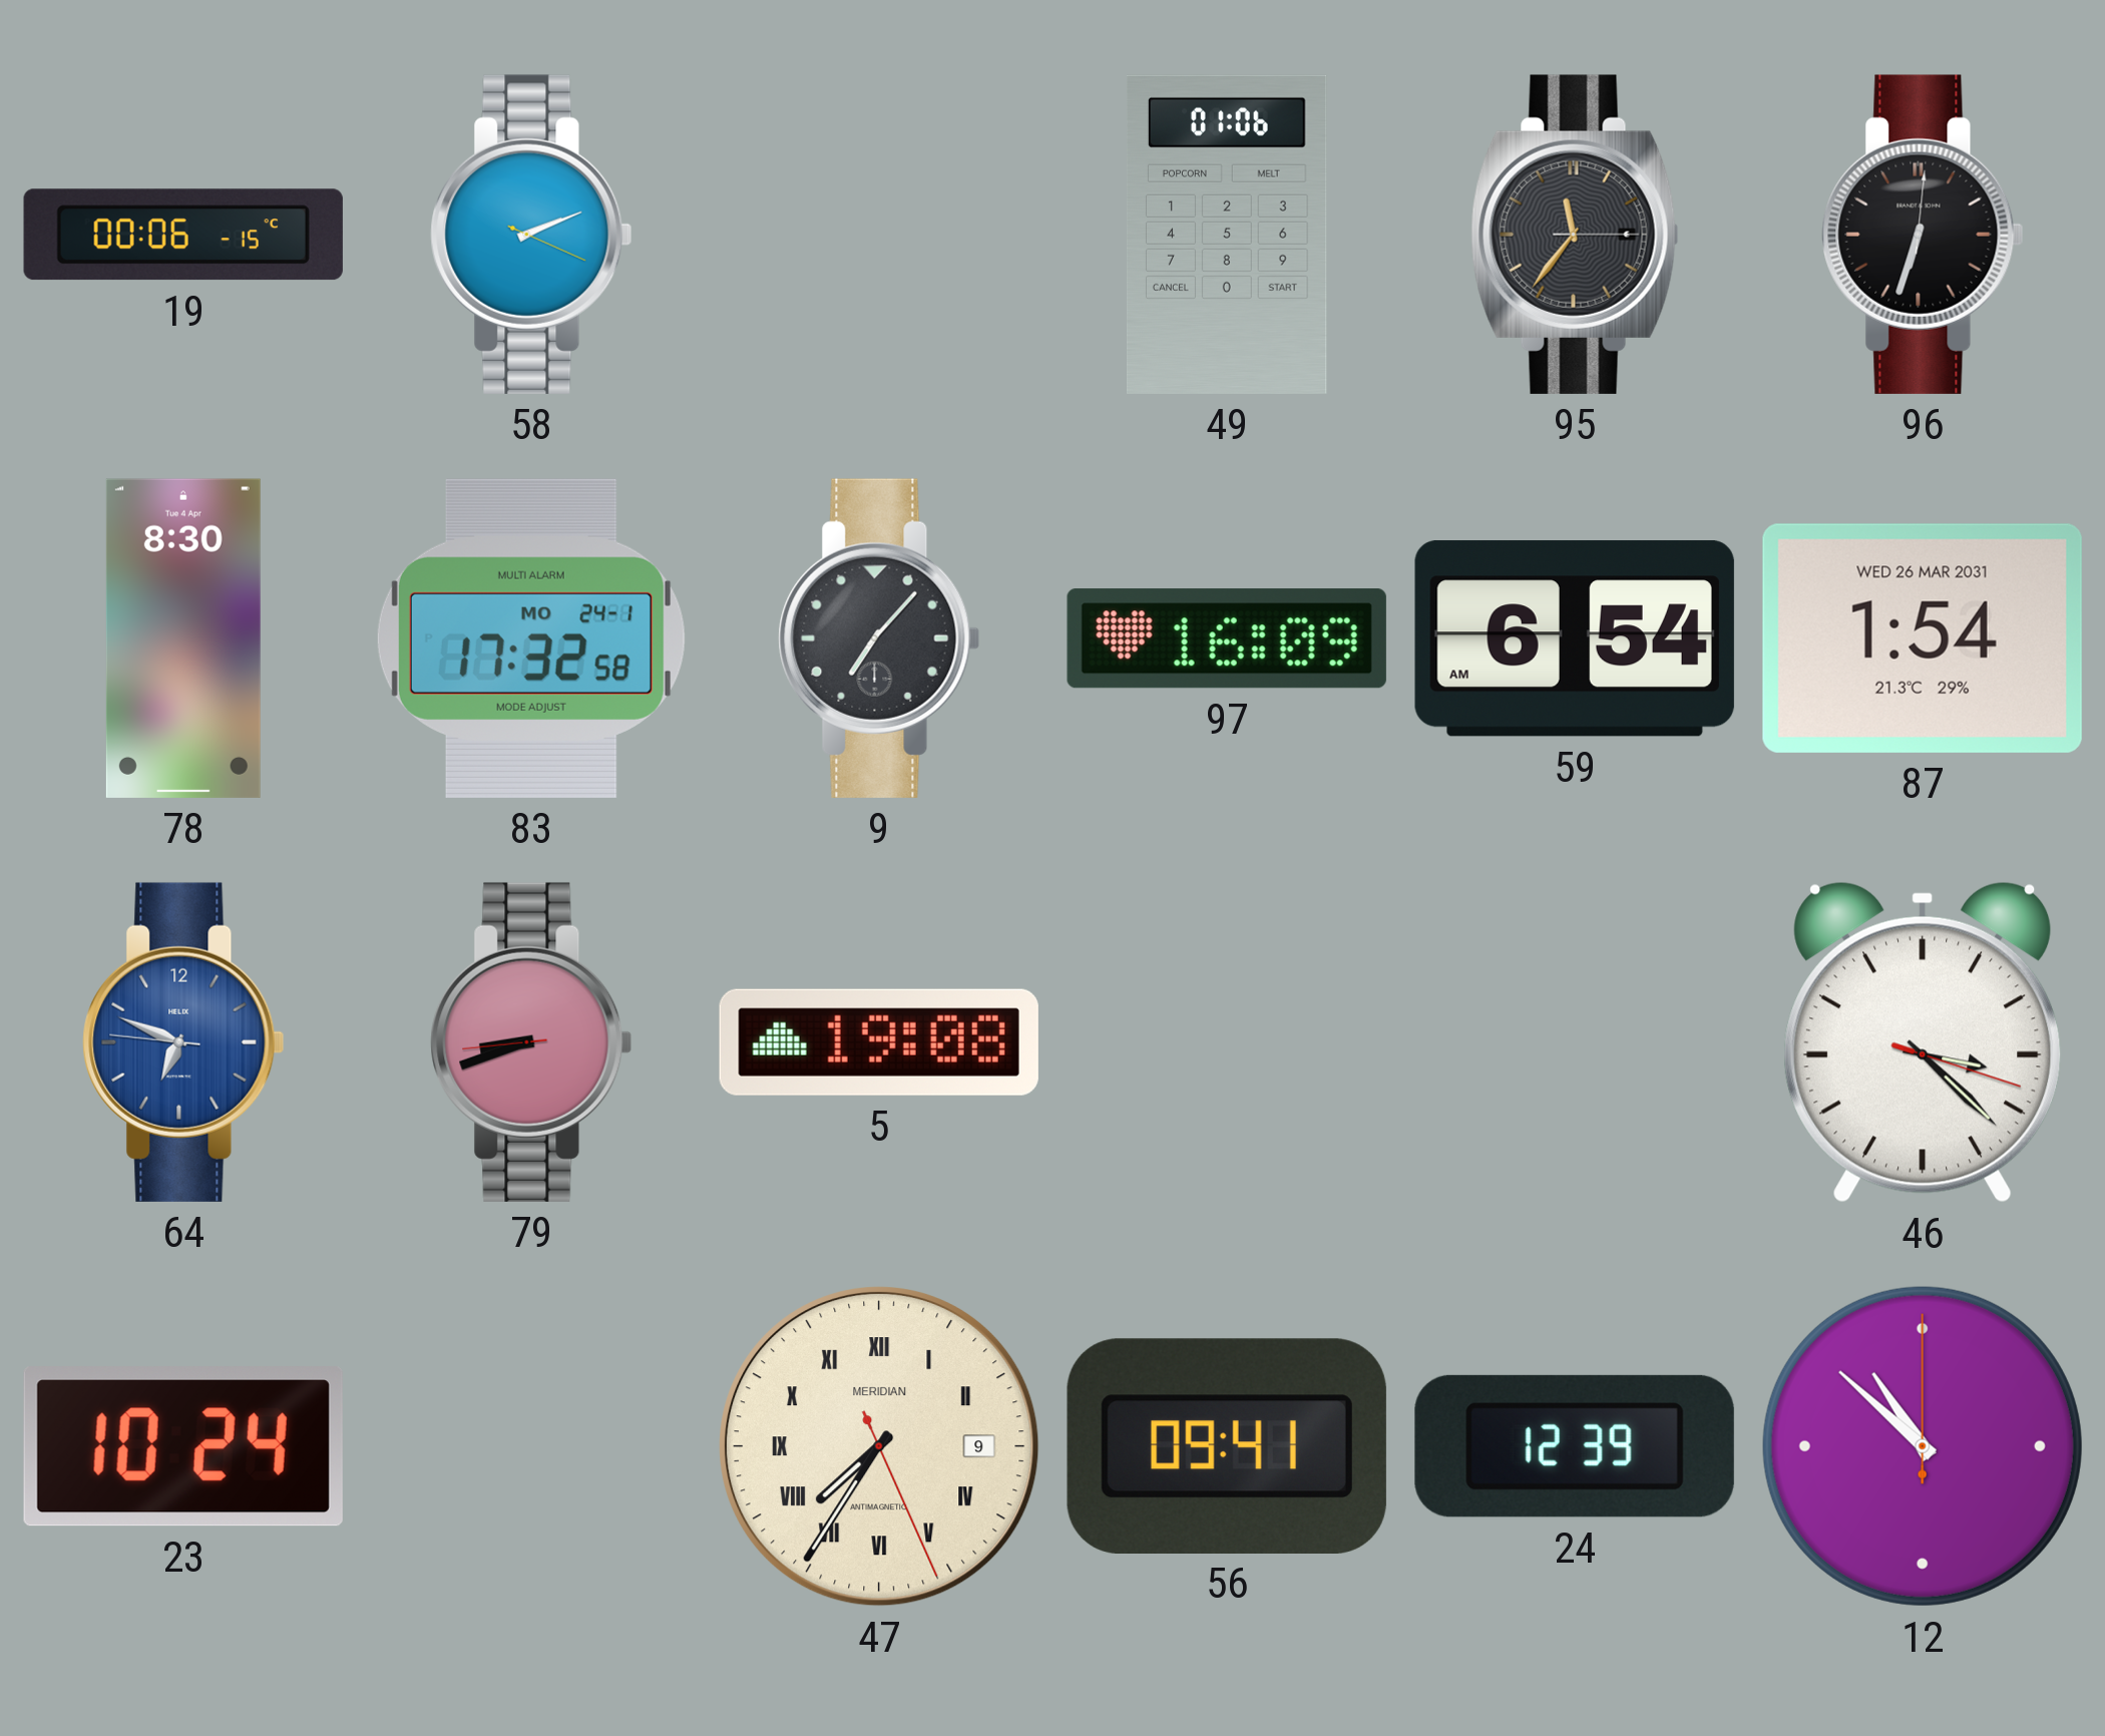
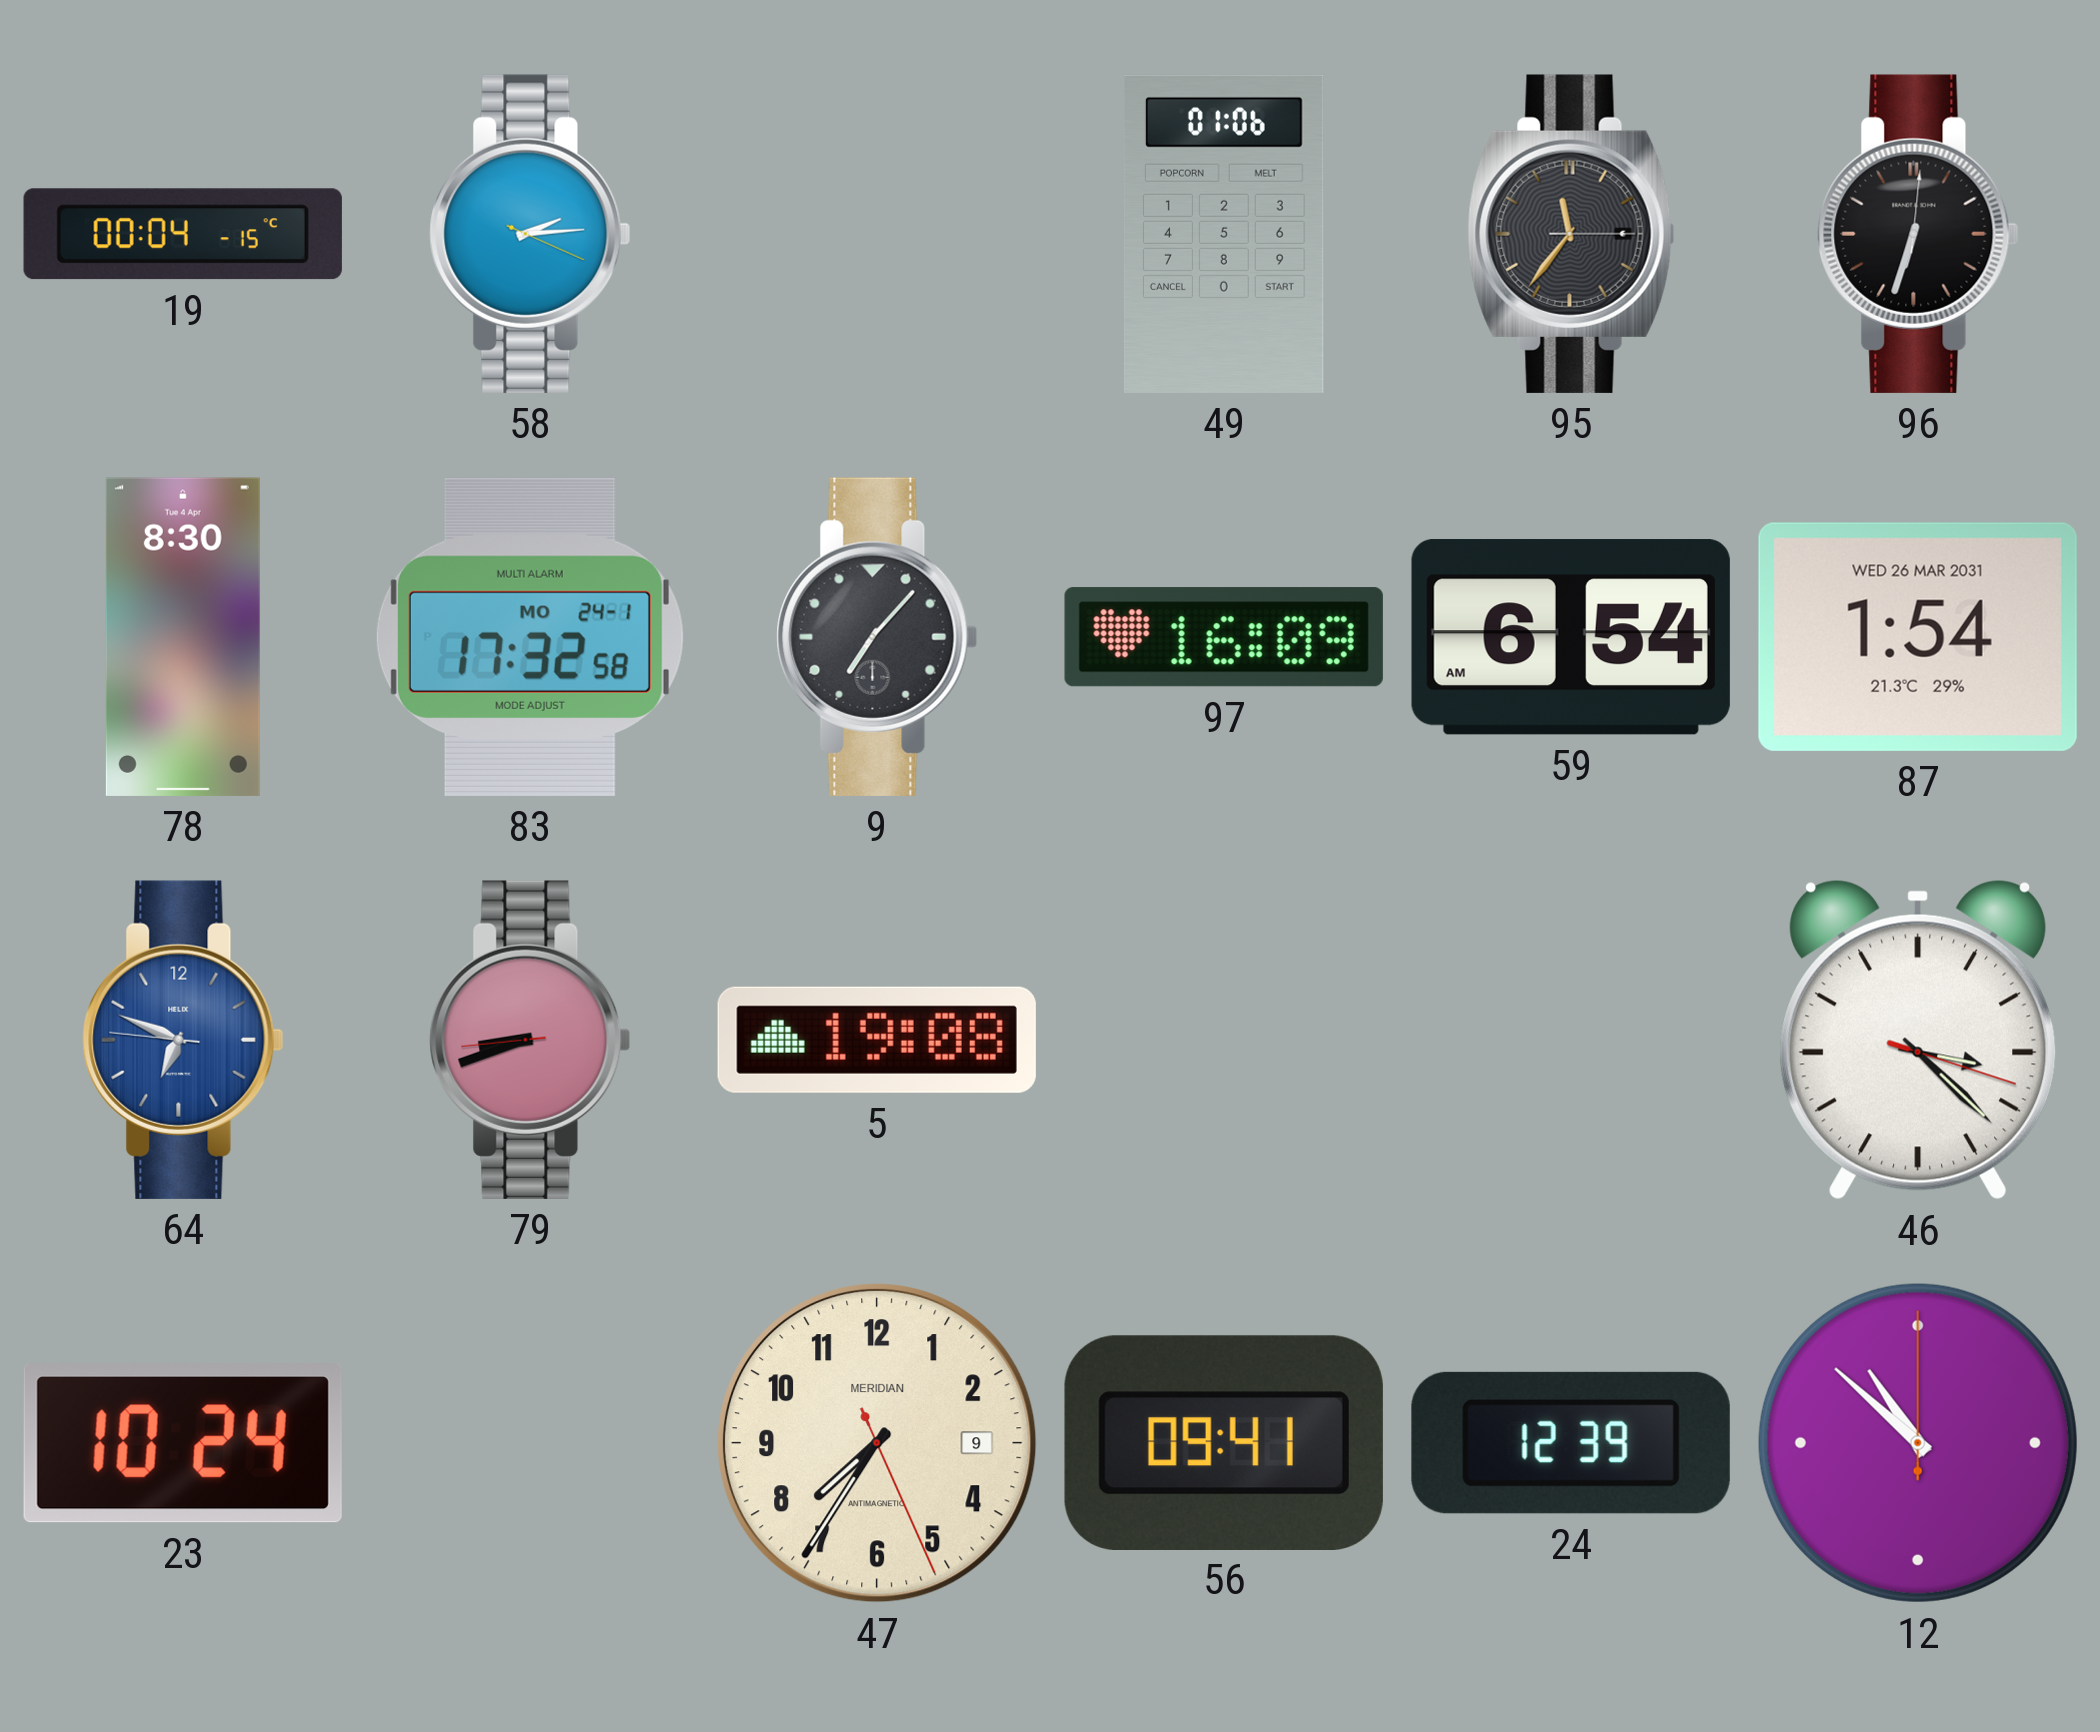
19: 00:06 -> 00:04
58: 2:11 -> 2:14
47 numerals: Roman -> Arabic
